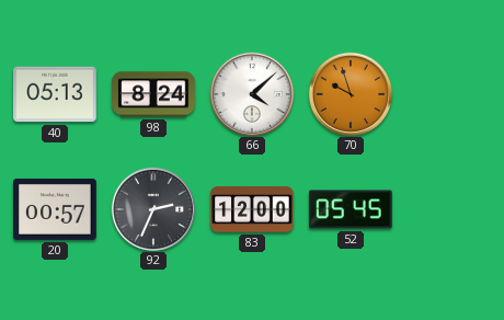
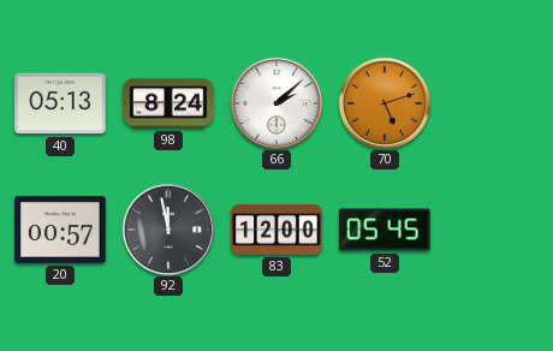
66: 4:08 -> 2:08
70: 9:57 -> 5:12
92: 2:34 -> 11:58
